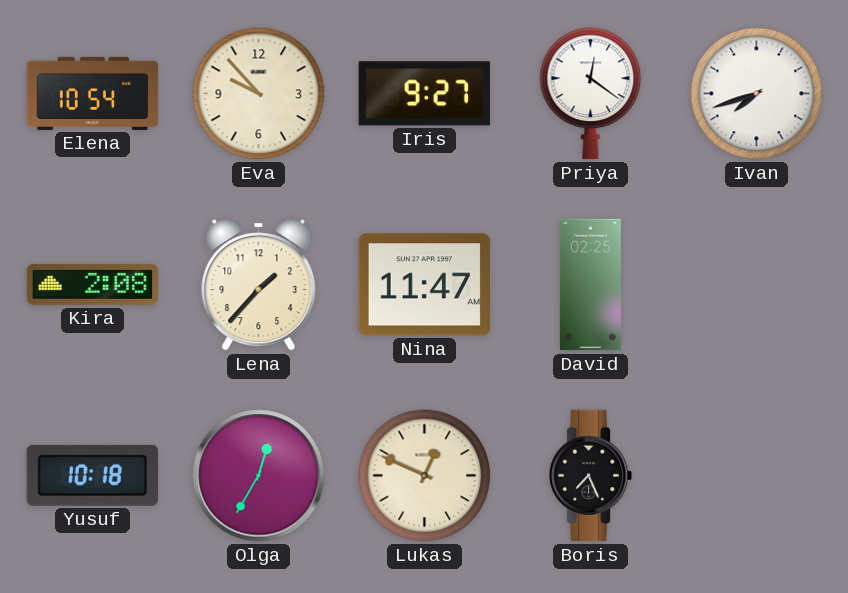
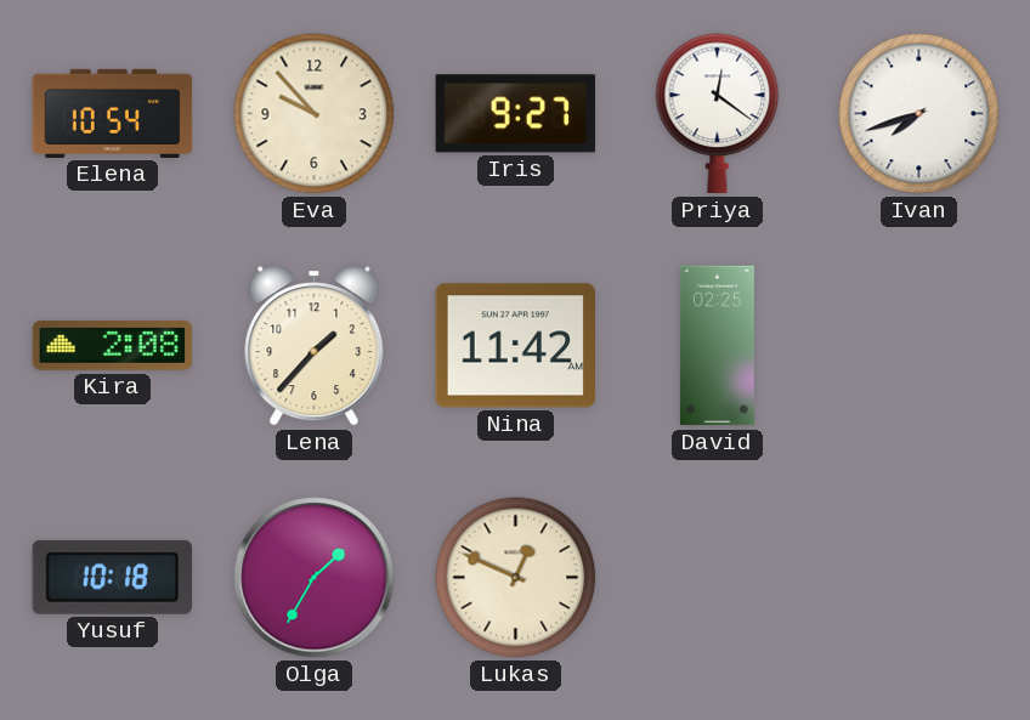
Nina: 11:47 -> 11:42
Olga: 12:35 -> 1:35
Boris: 7:26 -> none
